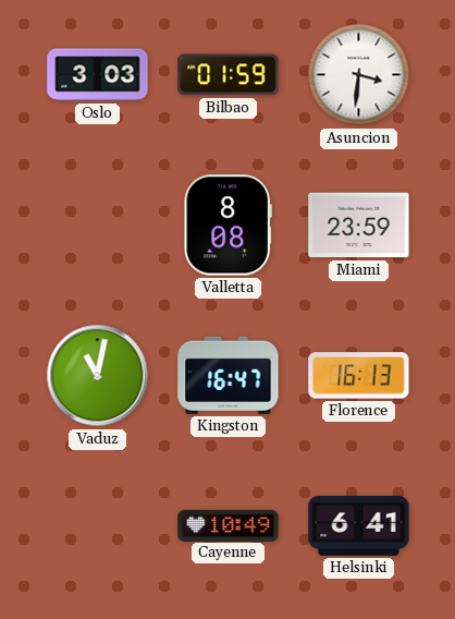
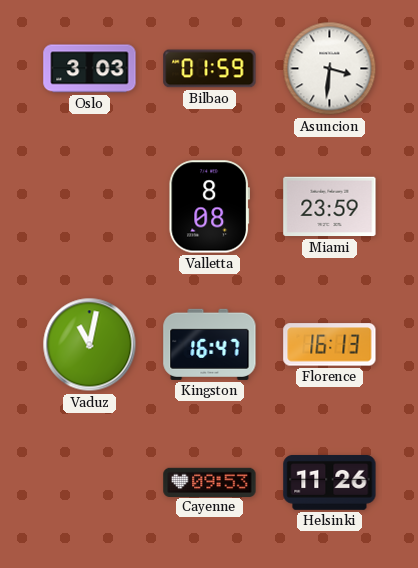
Cayenne: 10:49 -> 09:53
Helsinki: 6:41 -> 11:26
